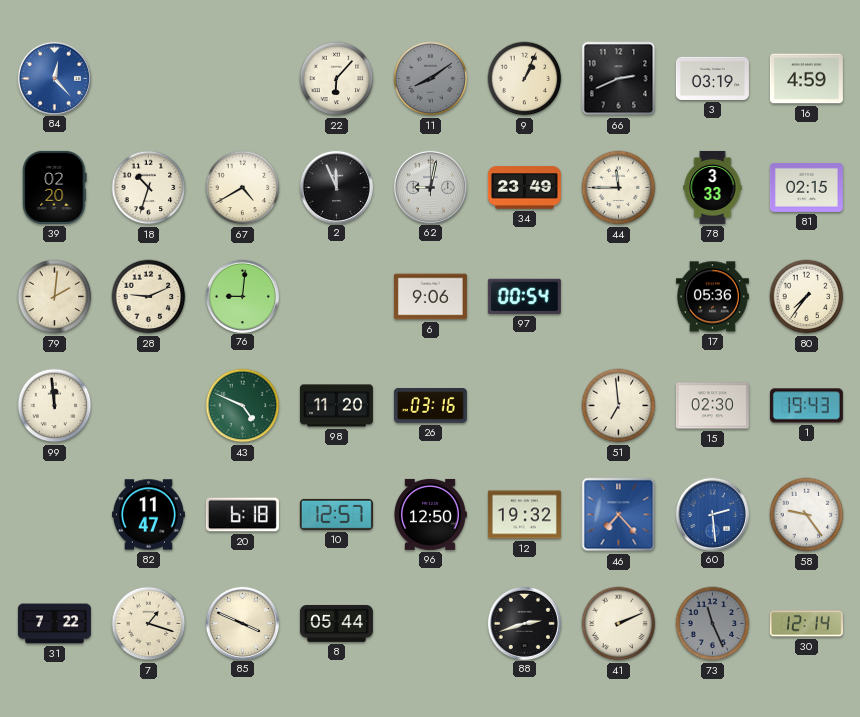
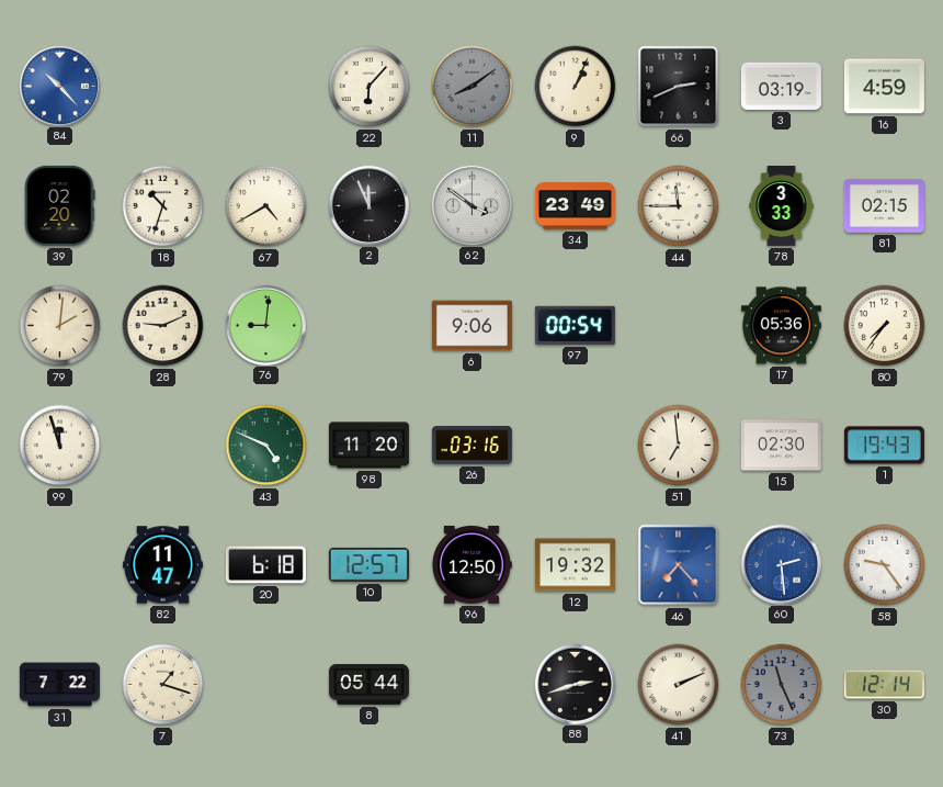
84: 12:23 -> 10:23
62: 9:02 -> 3:51
99: 11:59 -> 11:57
85: 3:49 -> none
